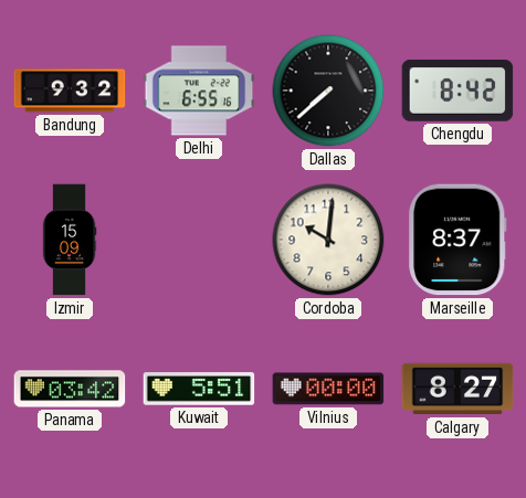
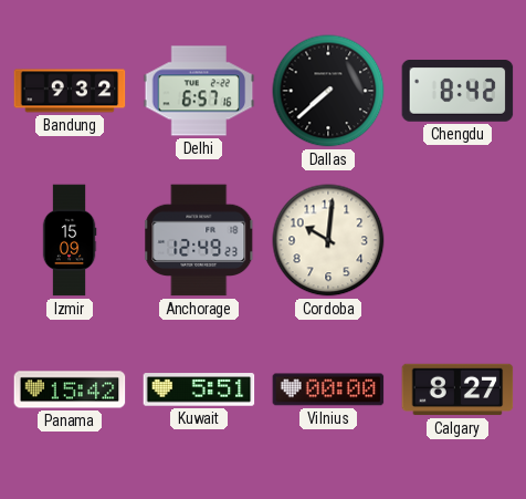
Delhi: 6:55 -> 6:57
Anchorage: none -> 12:49
Marseille: 8:37 -> none
Panama: 03:42 -> 15:42
